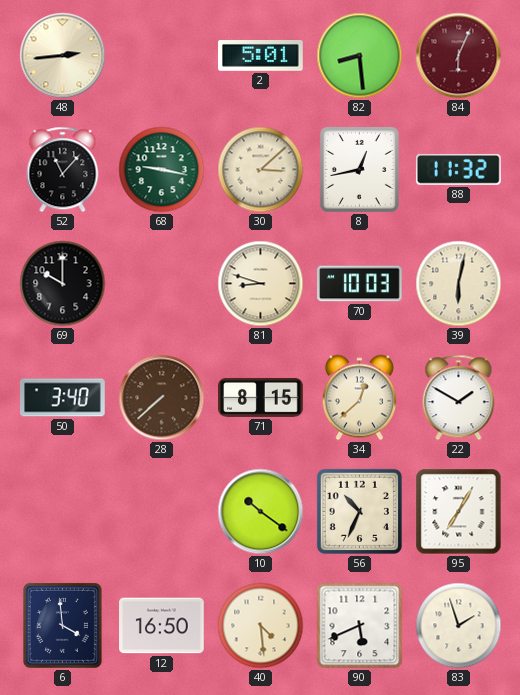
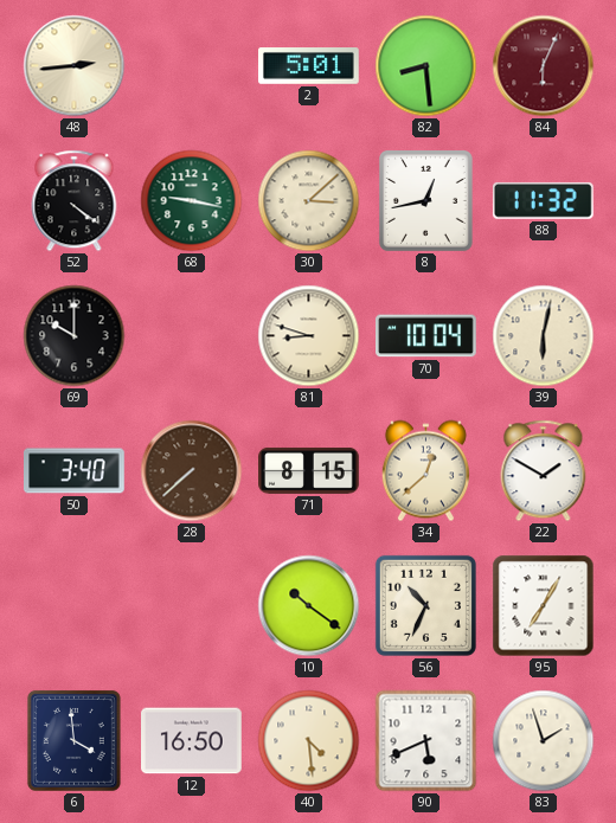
52: 11:07 -> 4:21
70: 10:03 -> 10:04
